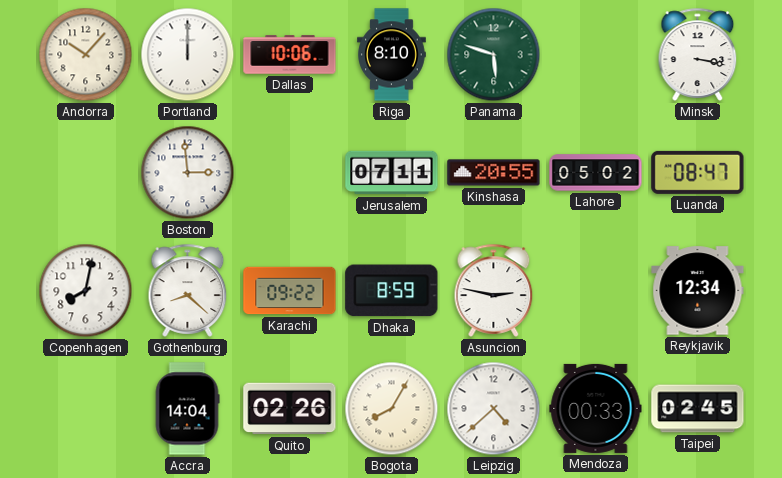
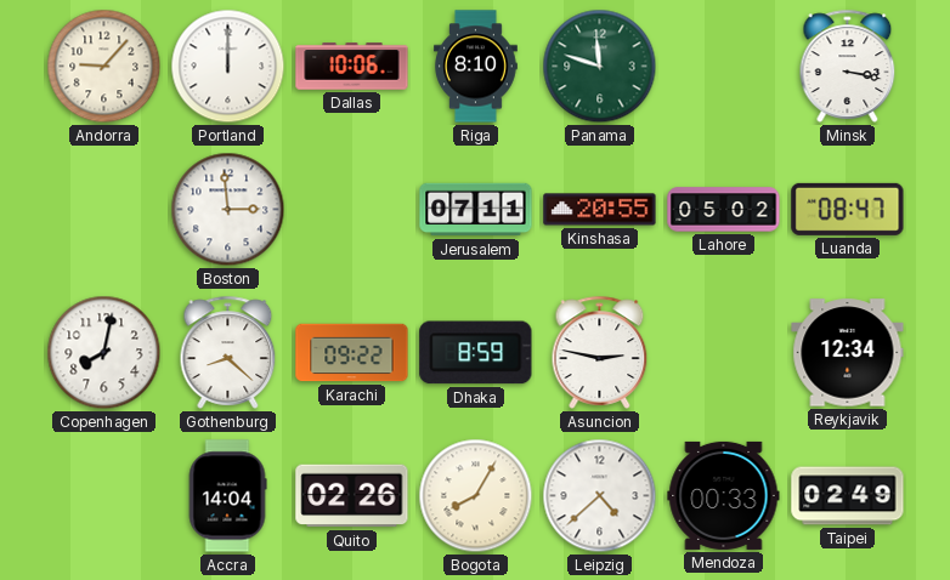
Andorra: 10:07 -> 9:07
Panama: 5:48 -> 11:48
Taipei: 02:45 -> 02:49
